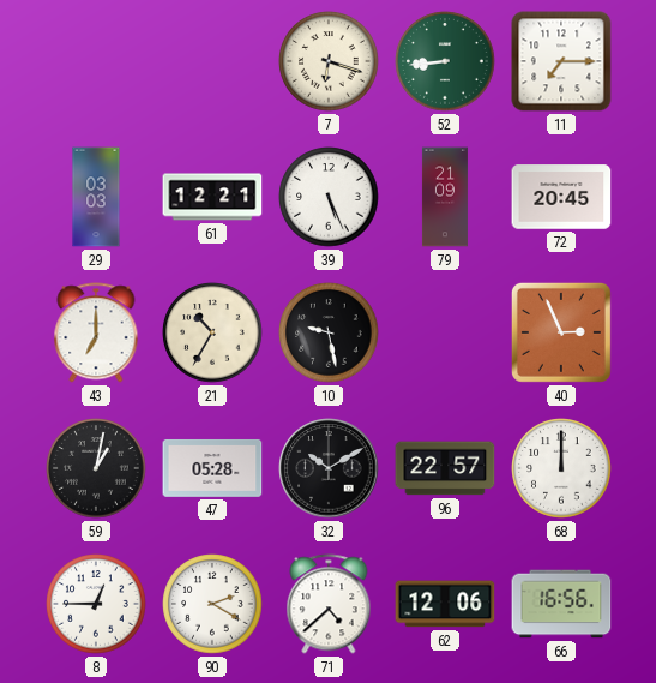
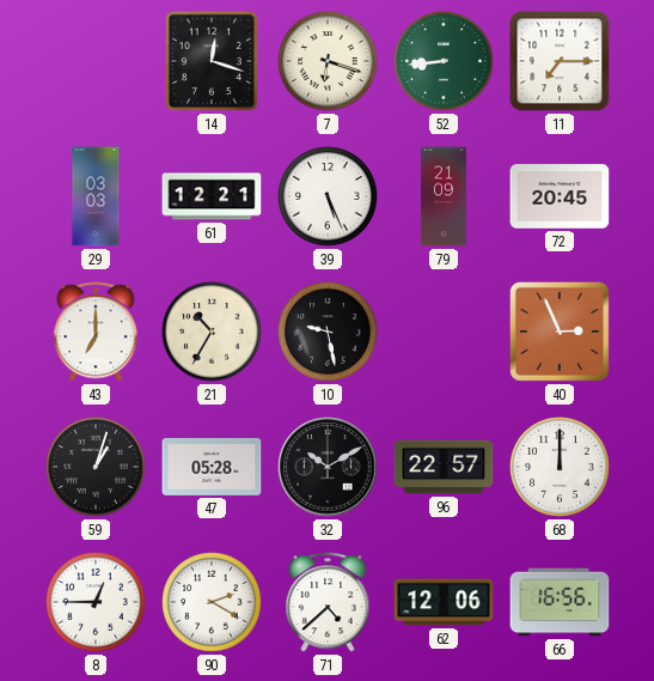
14: none -> 12:18
59: 1:02 -> 1:03
